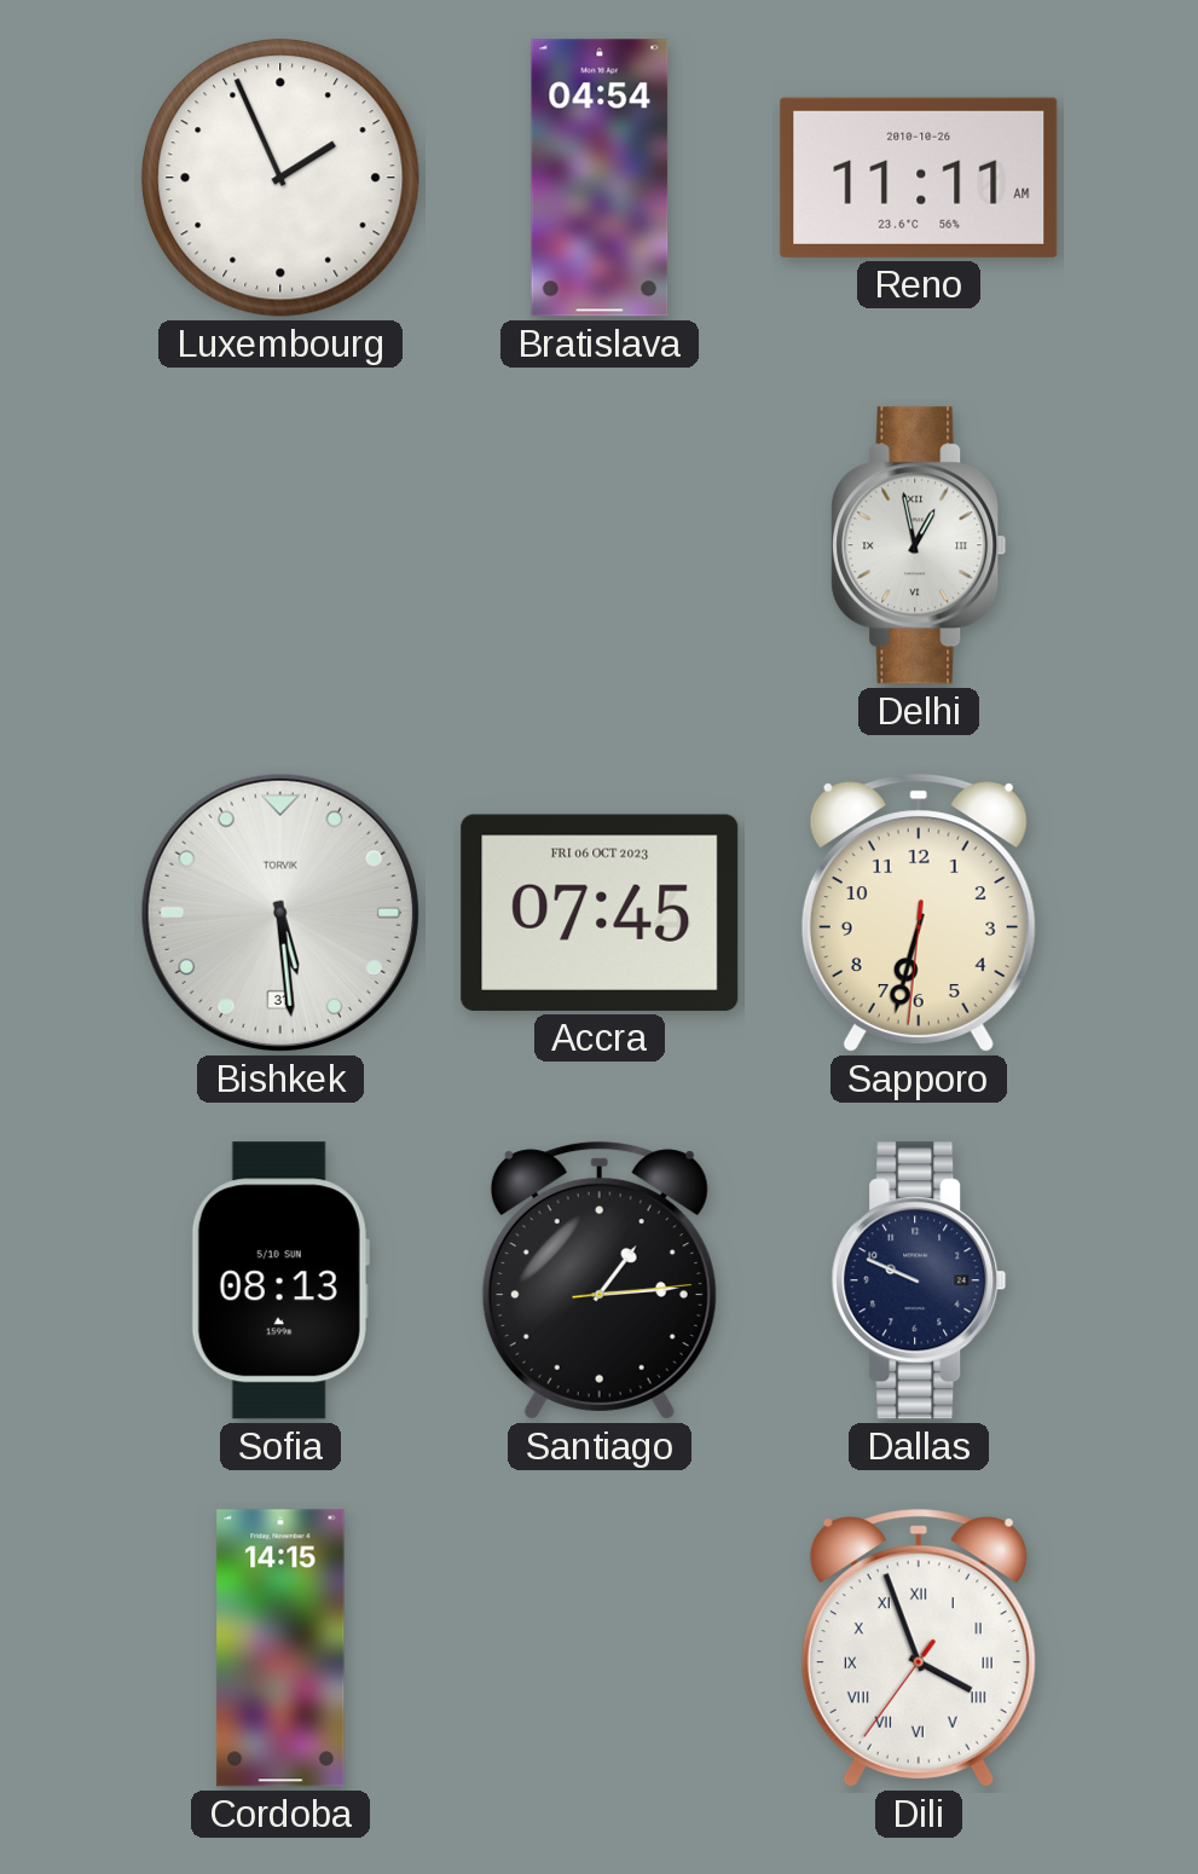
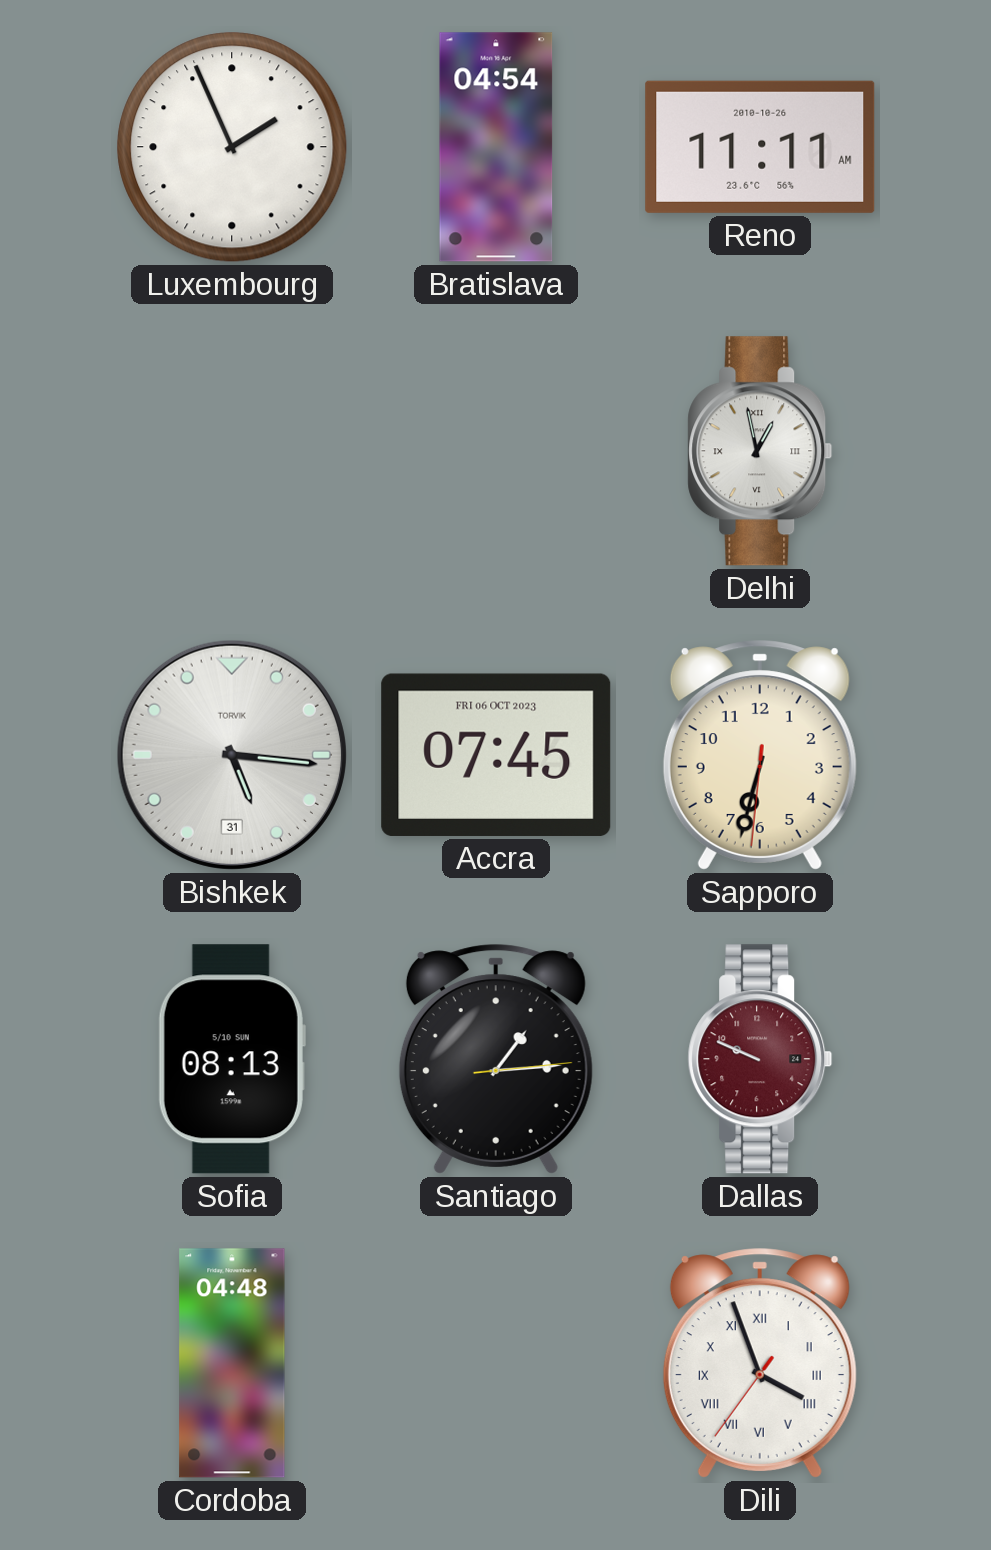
Bishkek: 5:29 -> 5:16
Dallas dial: navy -> burgundy
Cordoba: 14:15 -> 04:48
